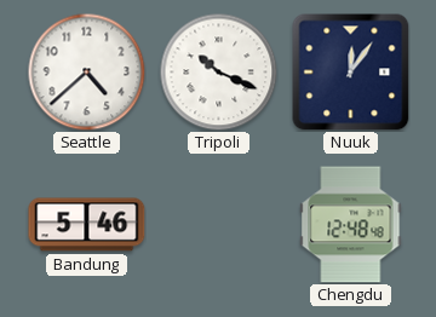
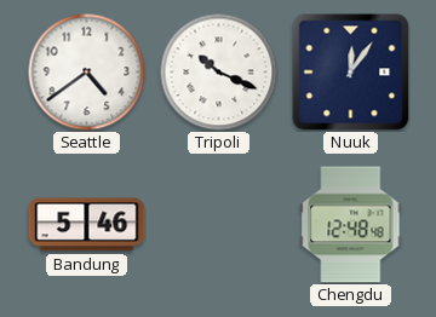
Seattle: 4:38 -> 4:39
